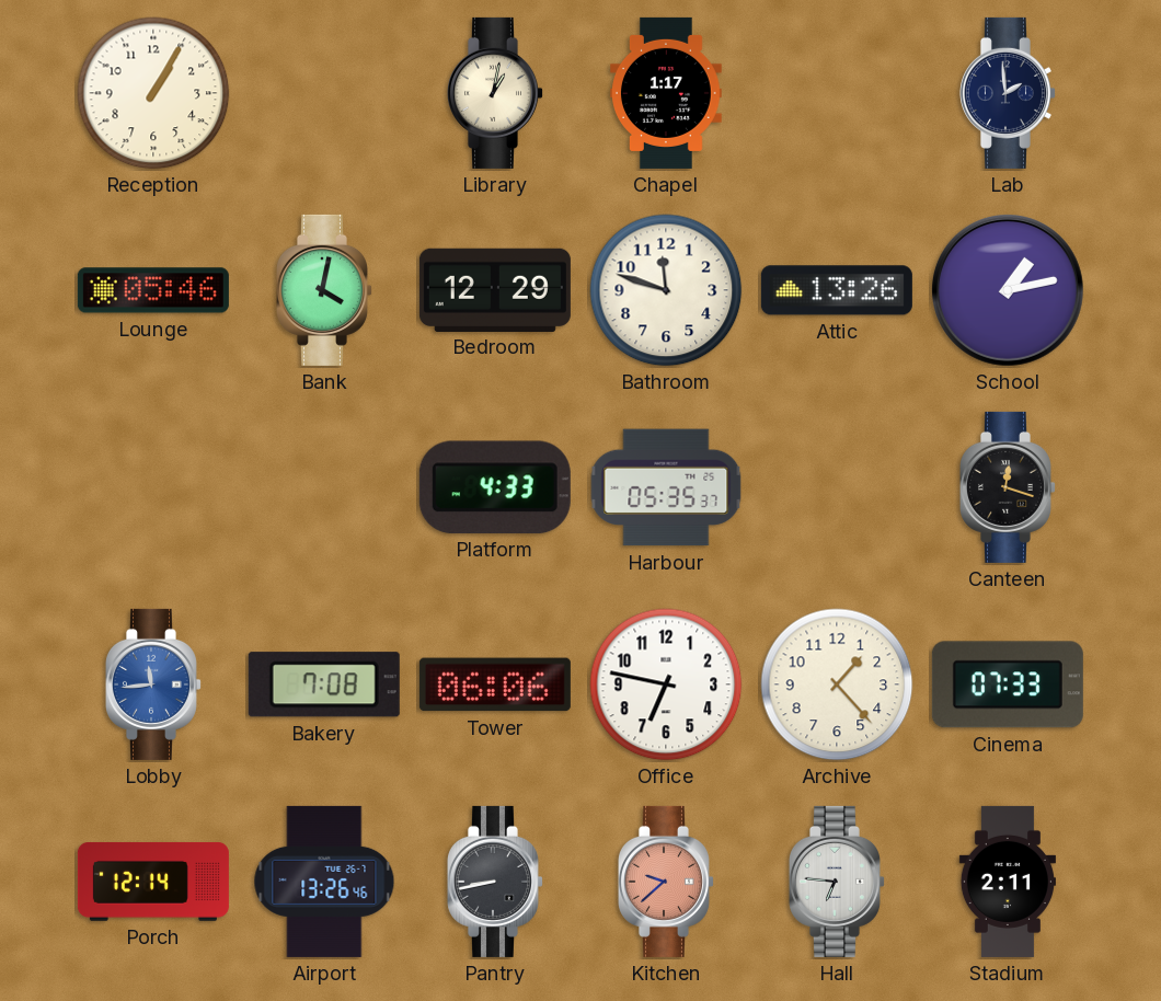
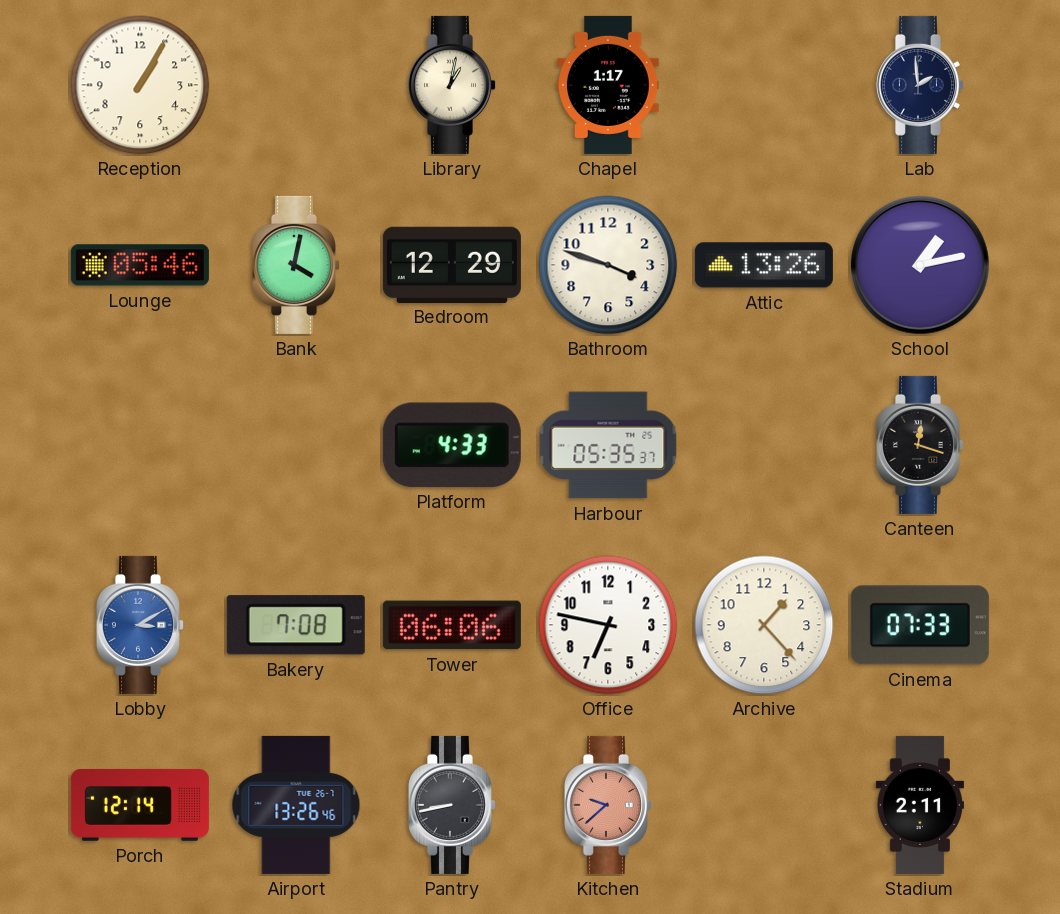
Bathroom: 11:48 -> 3:48
Lobby: 11:44 -> 3:10
Hall: 6:46 -> none
